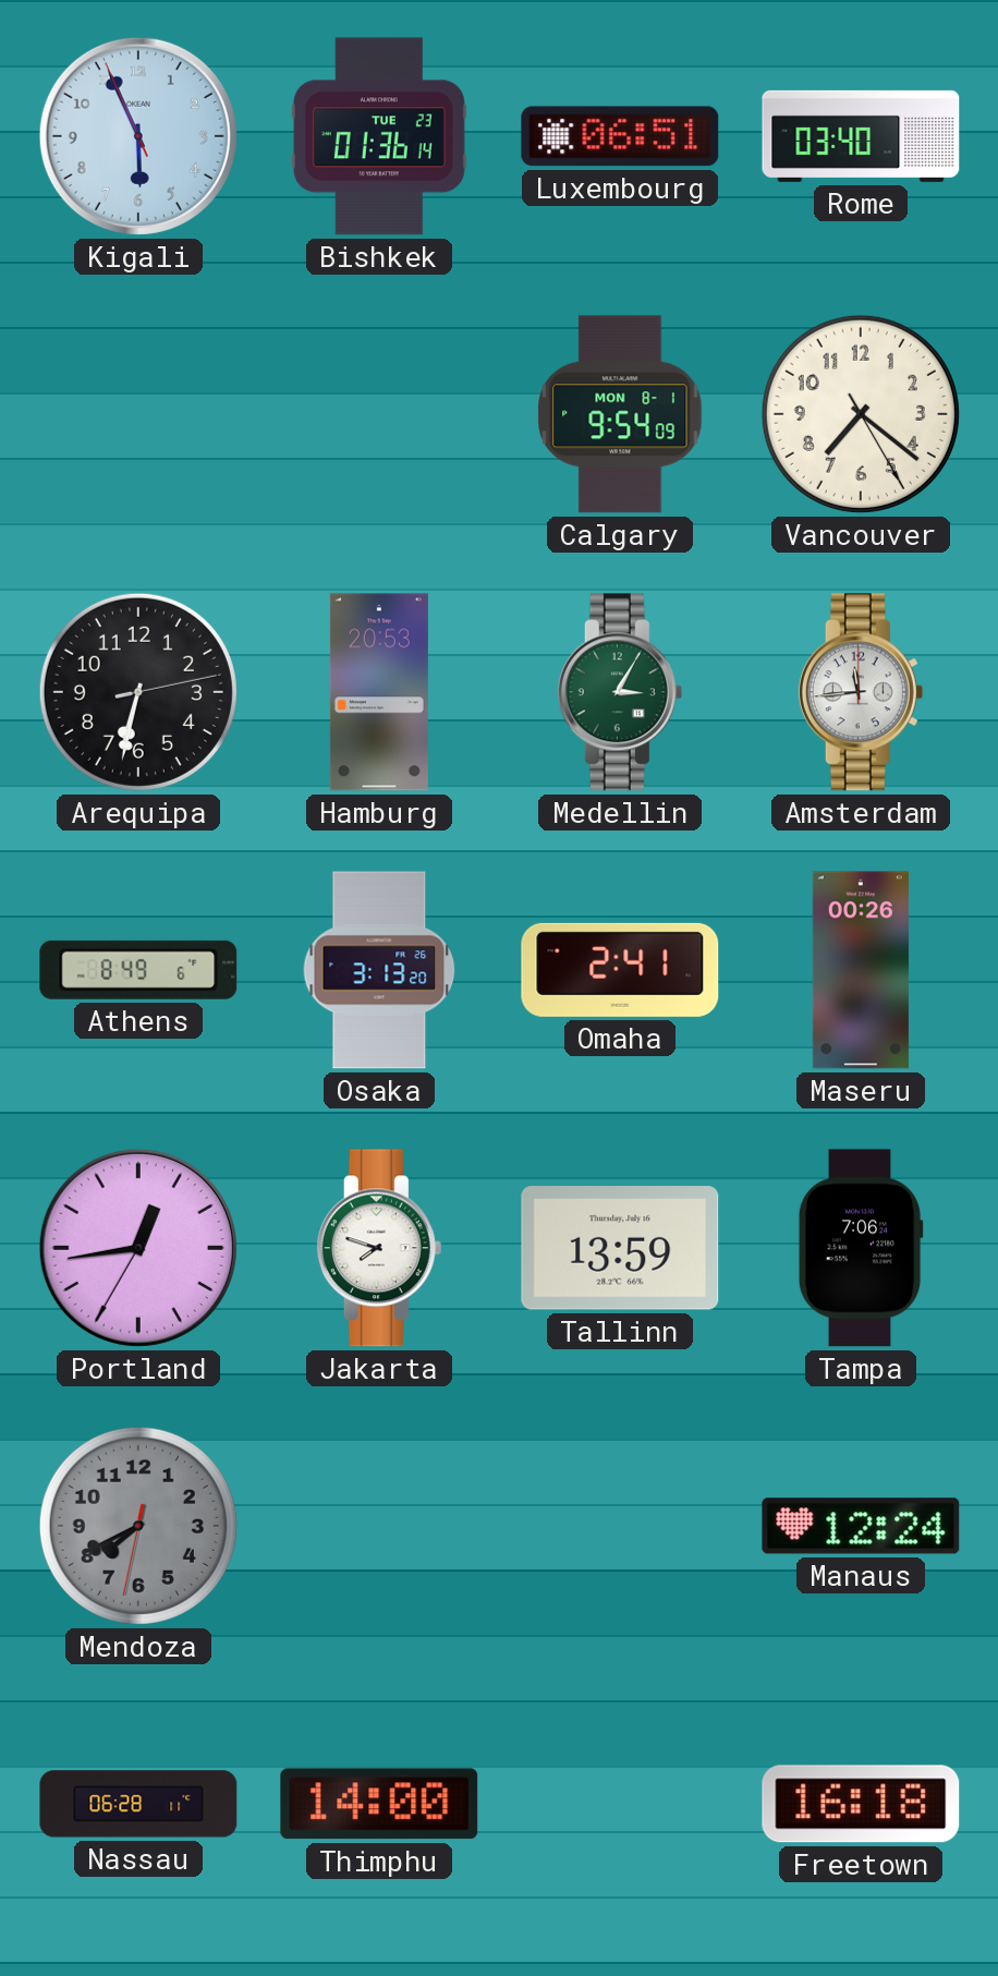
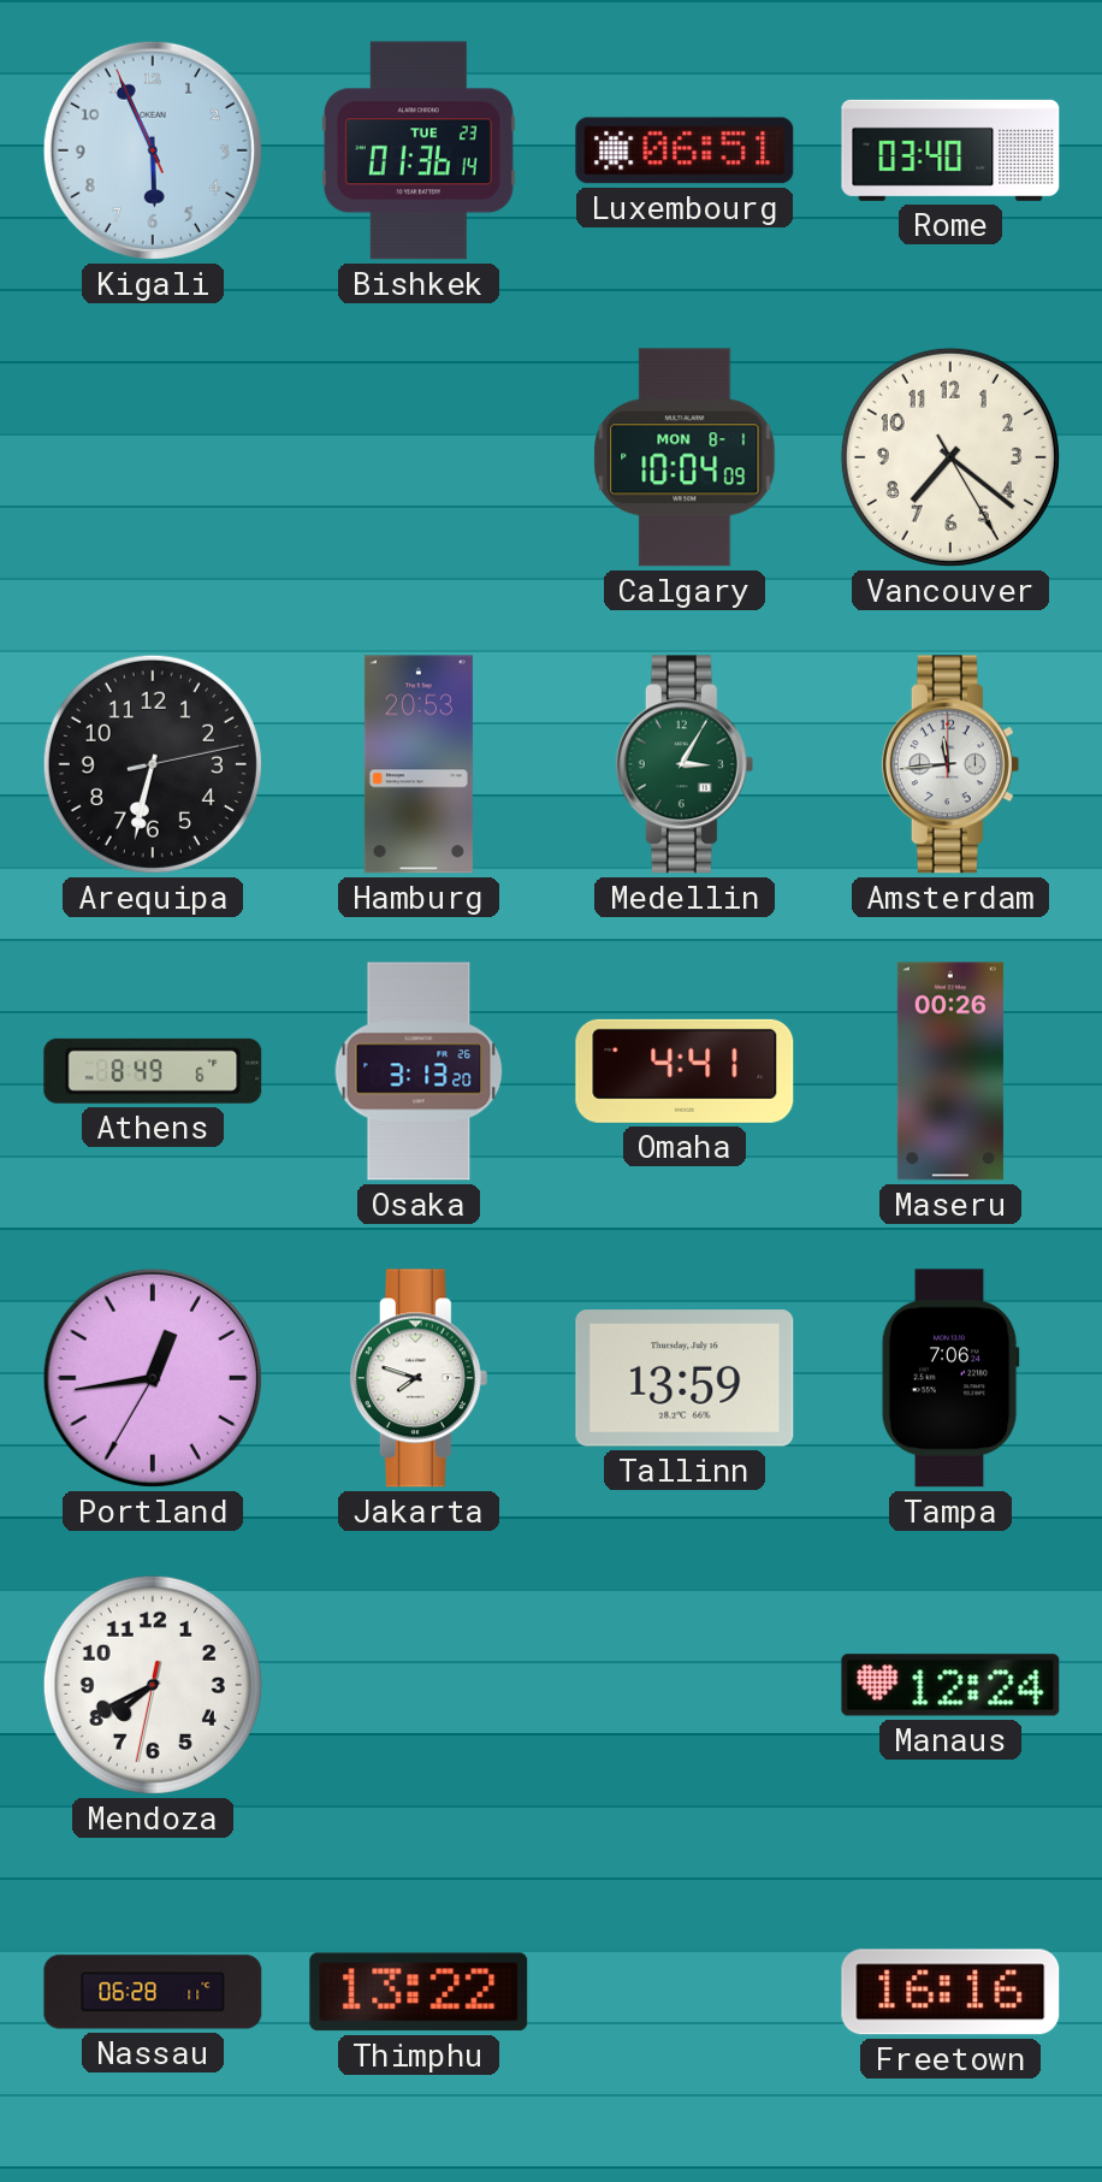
Calgary: 9:54 -> 10:04
Omaha: 2:41 -> 4:41
Mendoza dial: grey -> white
Thimphu: 14:00 -> 13:22
Freetown: 16:18 -> 16:16
